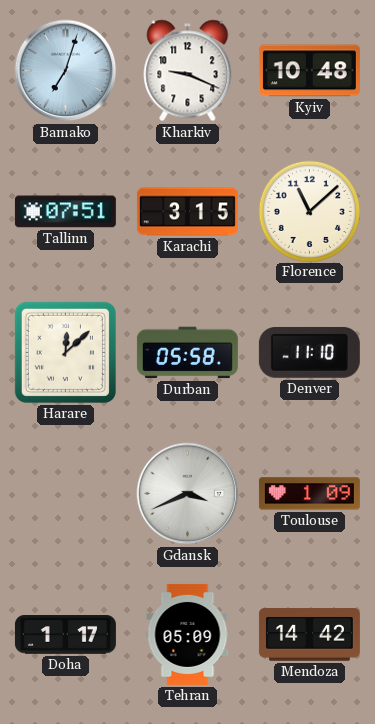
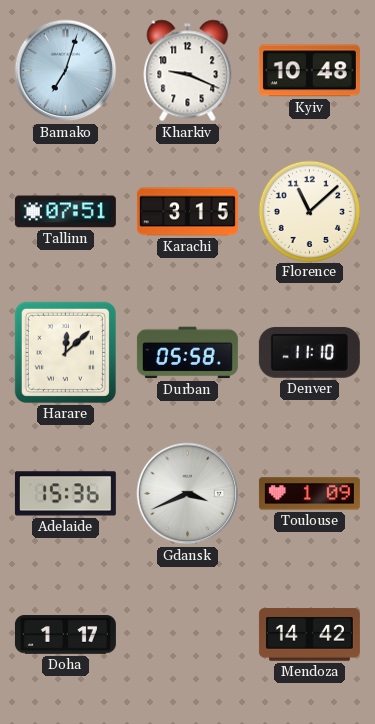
Adelaide: none -> 15:36
Tehran: 05:09 -> none
